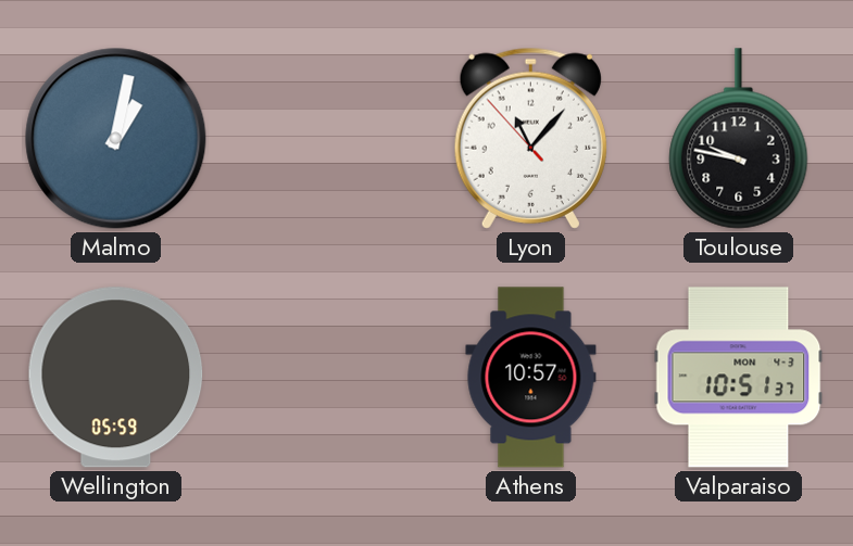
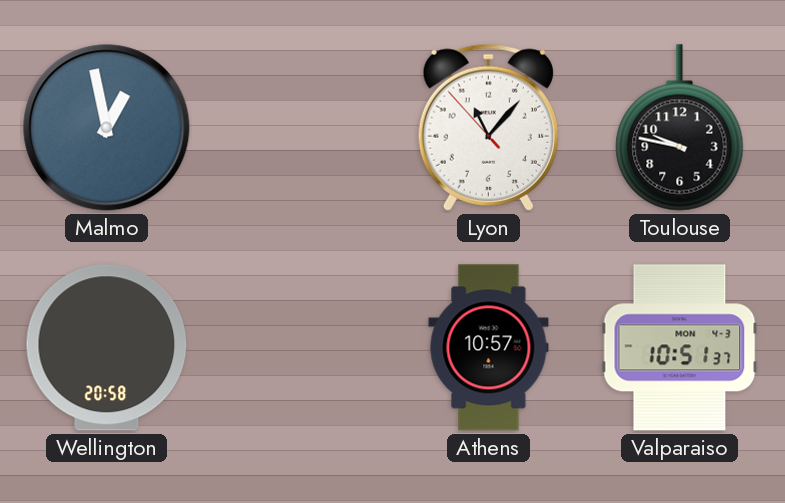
Malmo: 1:02 -> 12:58
Wellington: 05:59 -> 20:58
